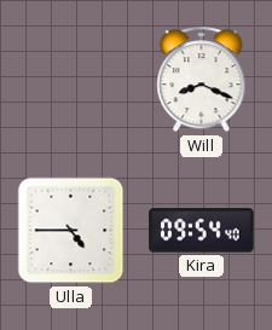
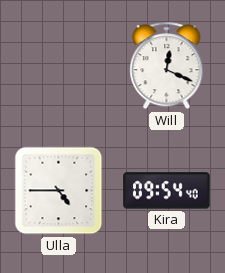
Will: 8:19 -> 12:19
